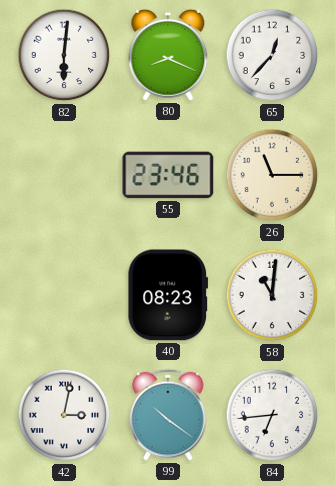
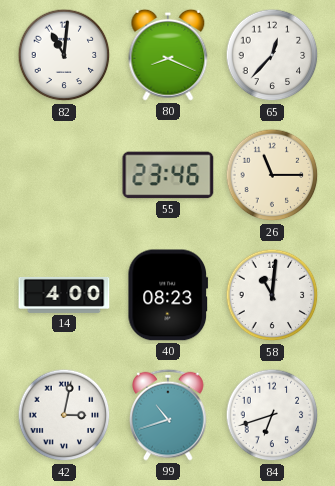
82: 6:01 -> 11:01
14: none -> 4:00
99: 10:21 -> 10:42
84: 6:44 -> 6:42
